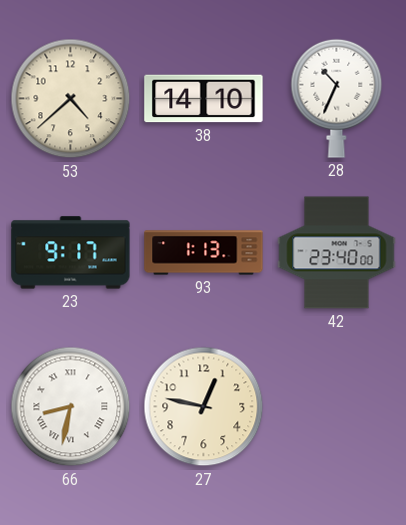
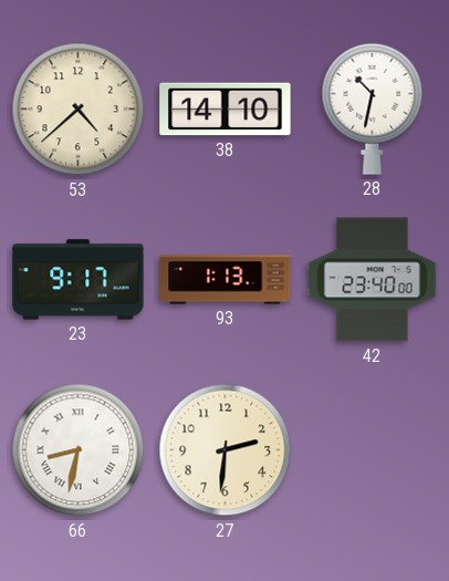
28: 10:34 -> 10:32
27: 12:47 -> 2:31
